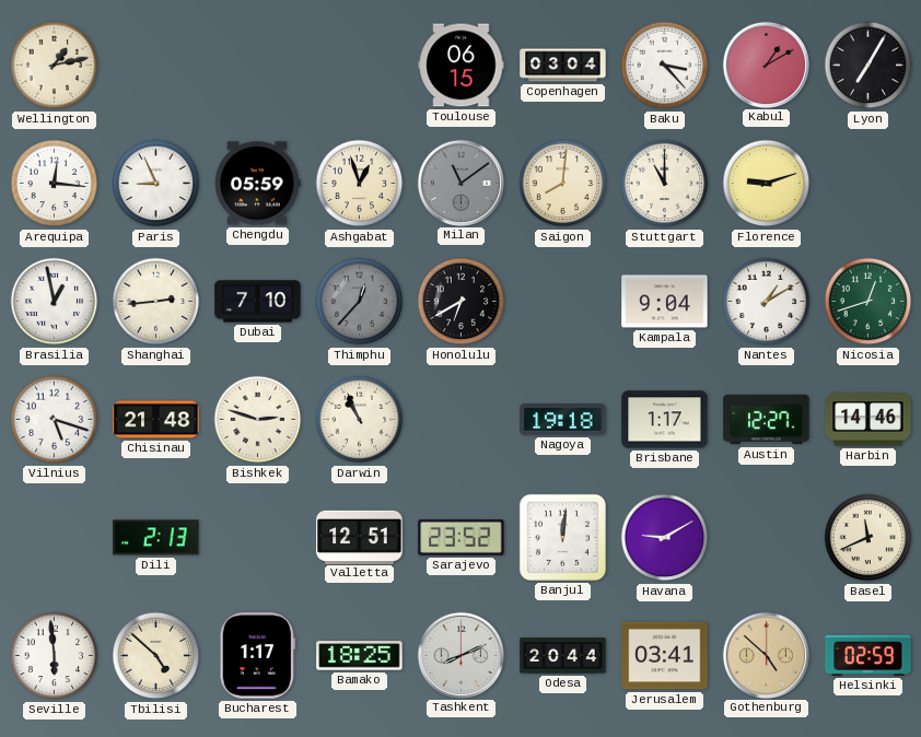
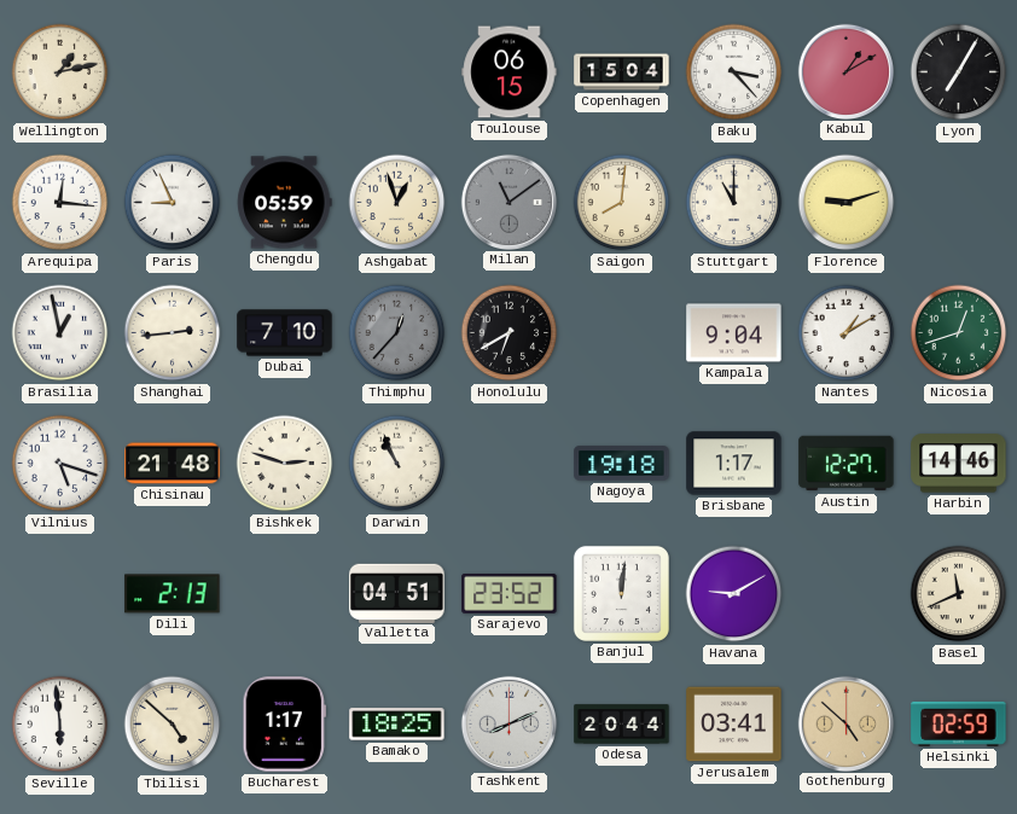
Copenhagen: 03:04 -> 15:04
Valletta: 12:51 -> 04:51
